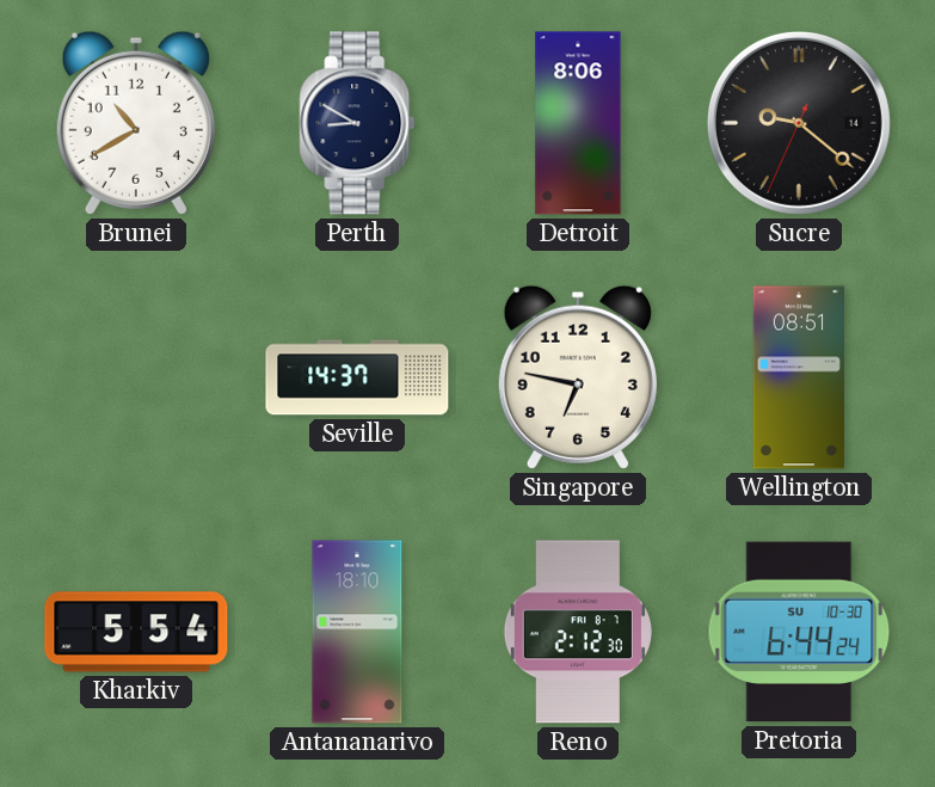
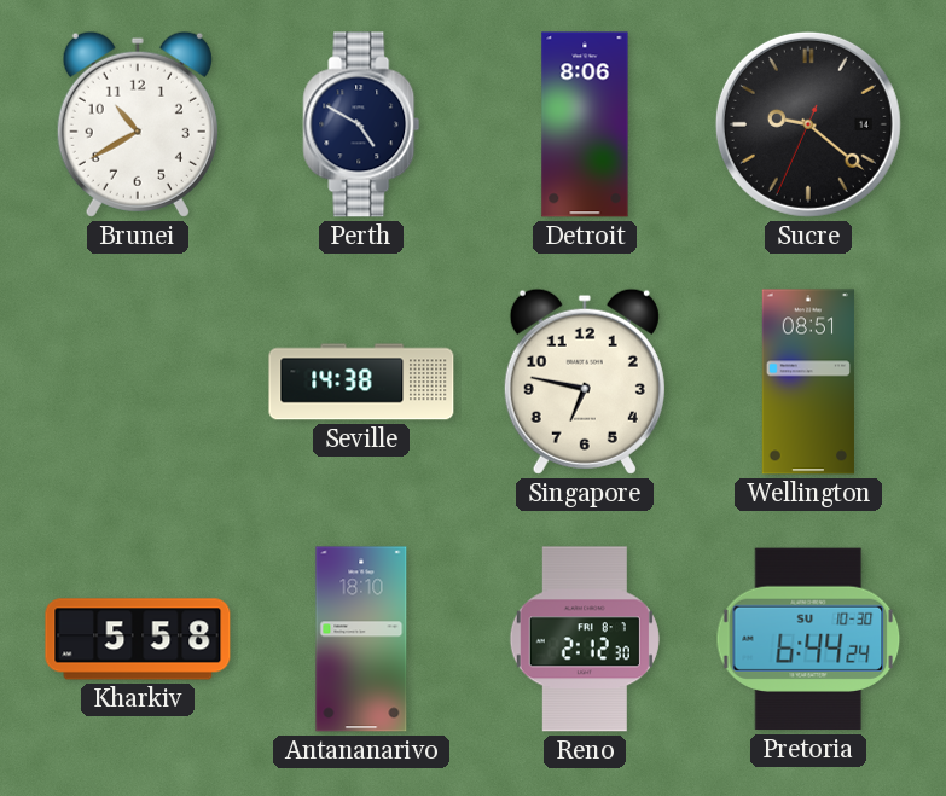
Perth: 8:50 -> 4:50
Seville: 14:37 -> 14:38
Kharkiv: 5:54 -> 5:58
